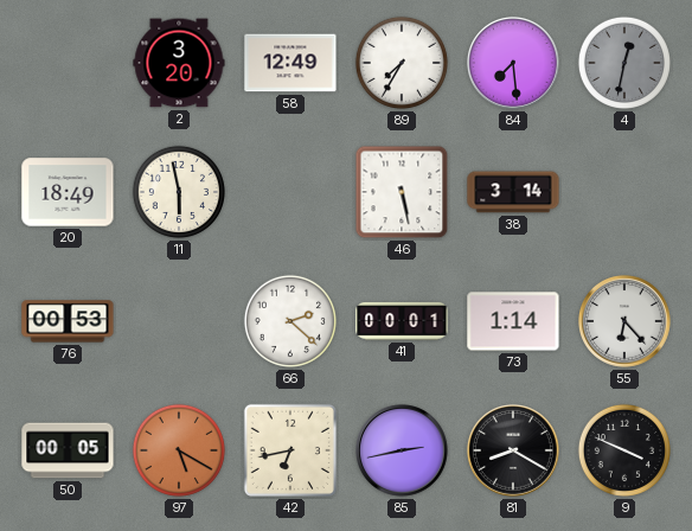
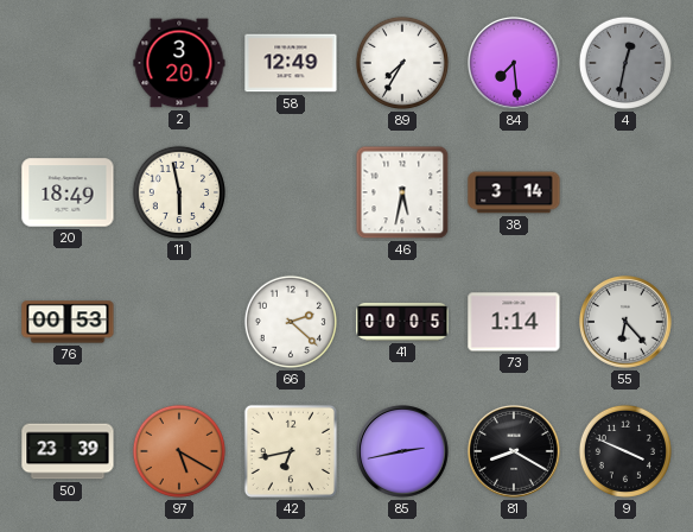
46: 5:28 -> 5:32
41: 00:01 -> 00:05
50: 00:05 -> 23:39
